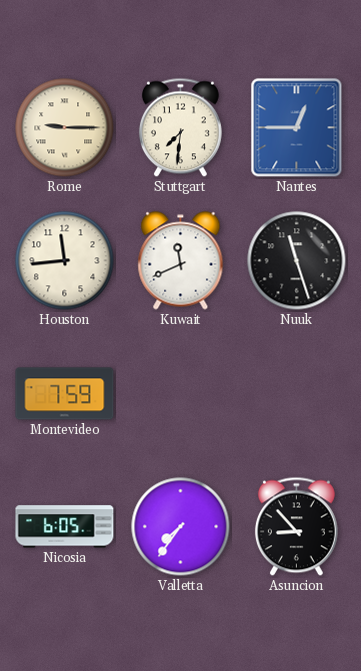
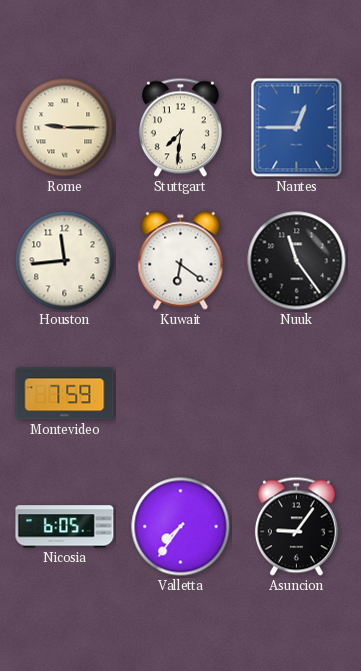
Kuwait: 11:41 -> 6:21
Nuuk: 11:27 -> 11:24
Asuncion: 8:53 -> 9:06
